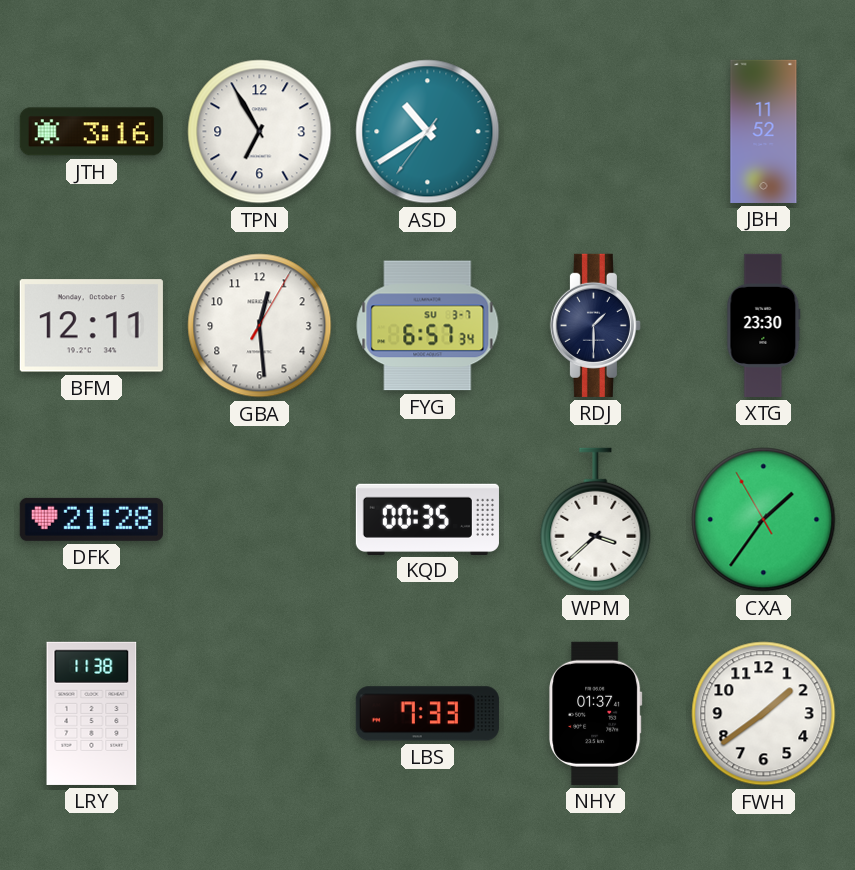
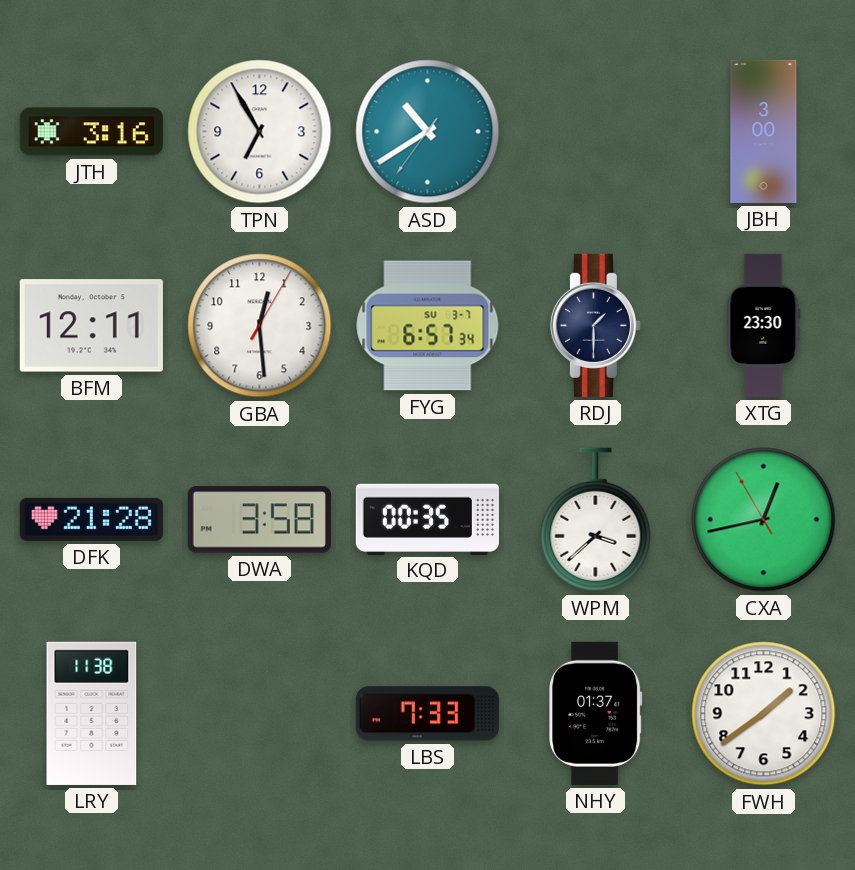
JBH: 11:52 -> 3:00
DWA: none -> 3:58
CXA: 1:35 -> 12:42
